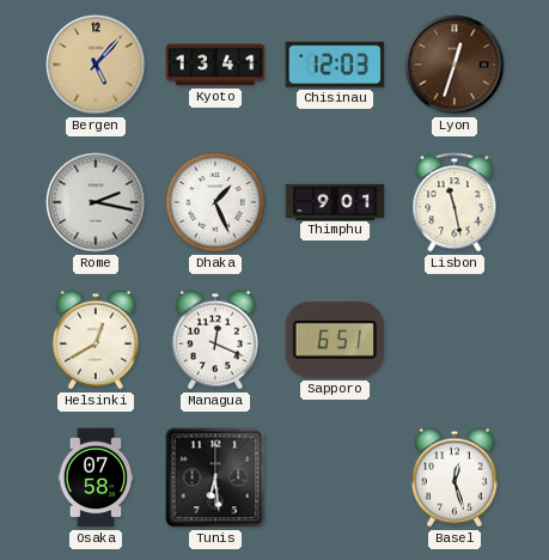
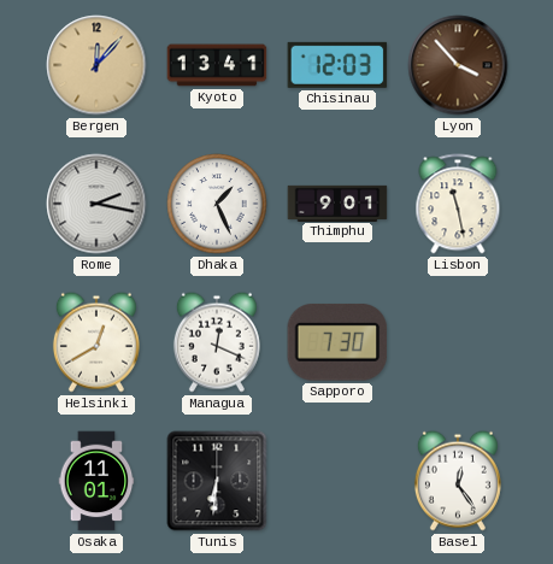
Bergen: 5:07 -> 12:07
Lyon: 12:33 -> 3:53
Sapporo: 6:51 -> 7:30
Osaka: 07:58 -> 11:01
Tunis: 6:29 -> 6:31
Basel: 12:27 -> 12:24
